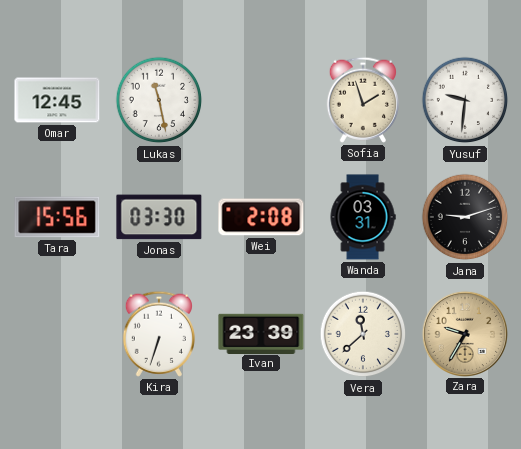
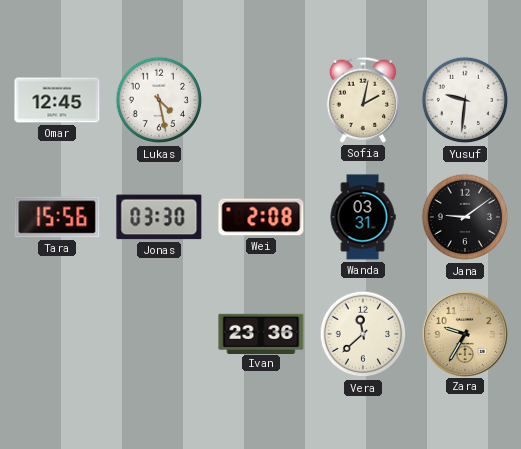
Lukas: 11:28 -> 4:28
Sofia: 1:57 -> 2:02
Jana: 9:12 -> 9:09
Kira: 6:33 -> none
Ivan: 23:39 -> 23:36
